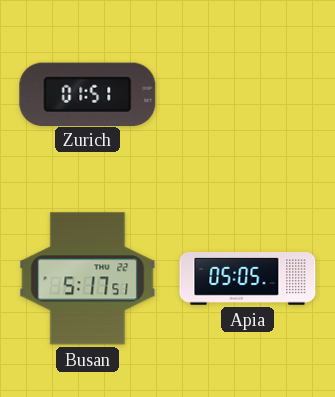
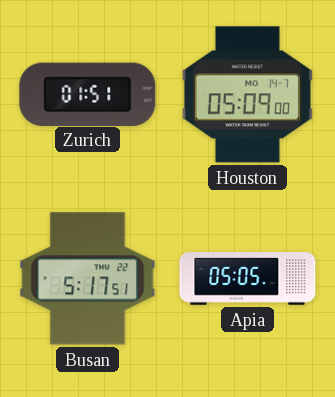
Houston: none -> 05:09
